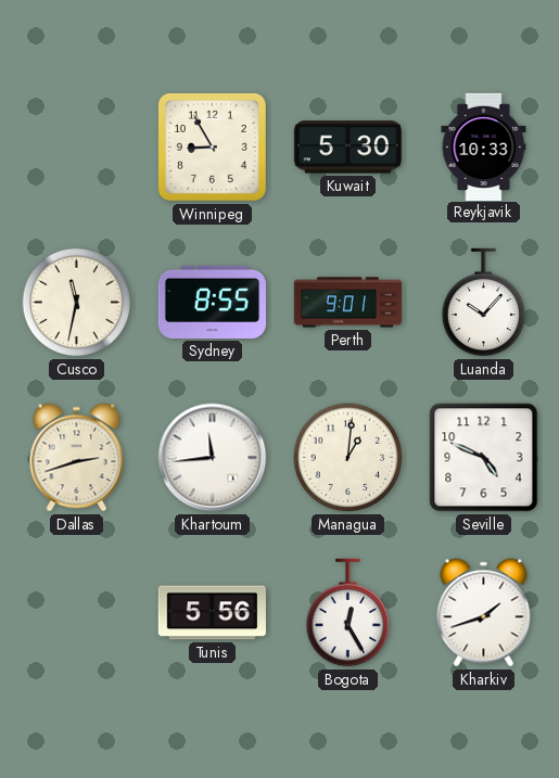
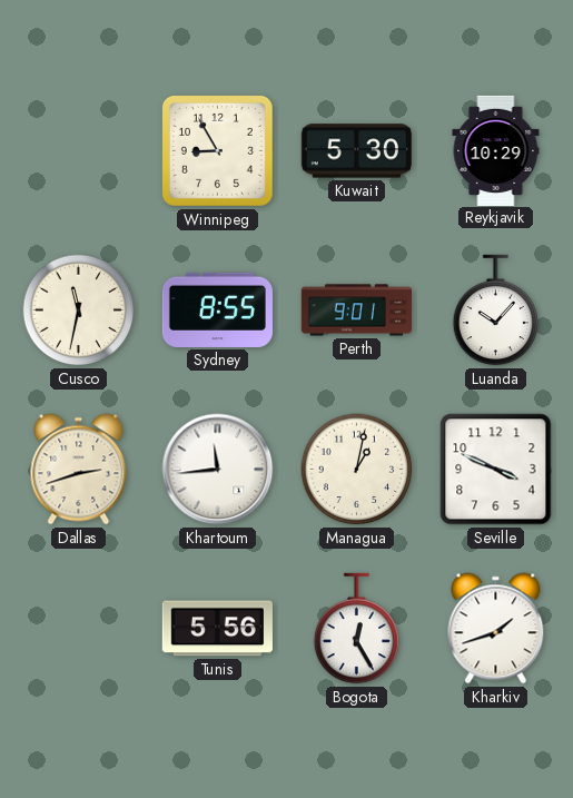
Reykjavik: 10:33 -> 10:29
Managua: 1:01 -> 1:02
Seville: 4:49 -> 3:49
